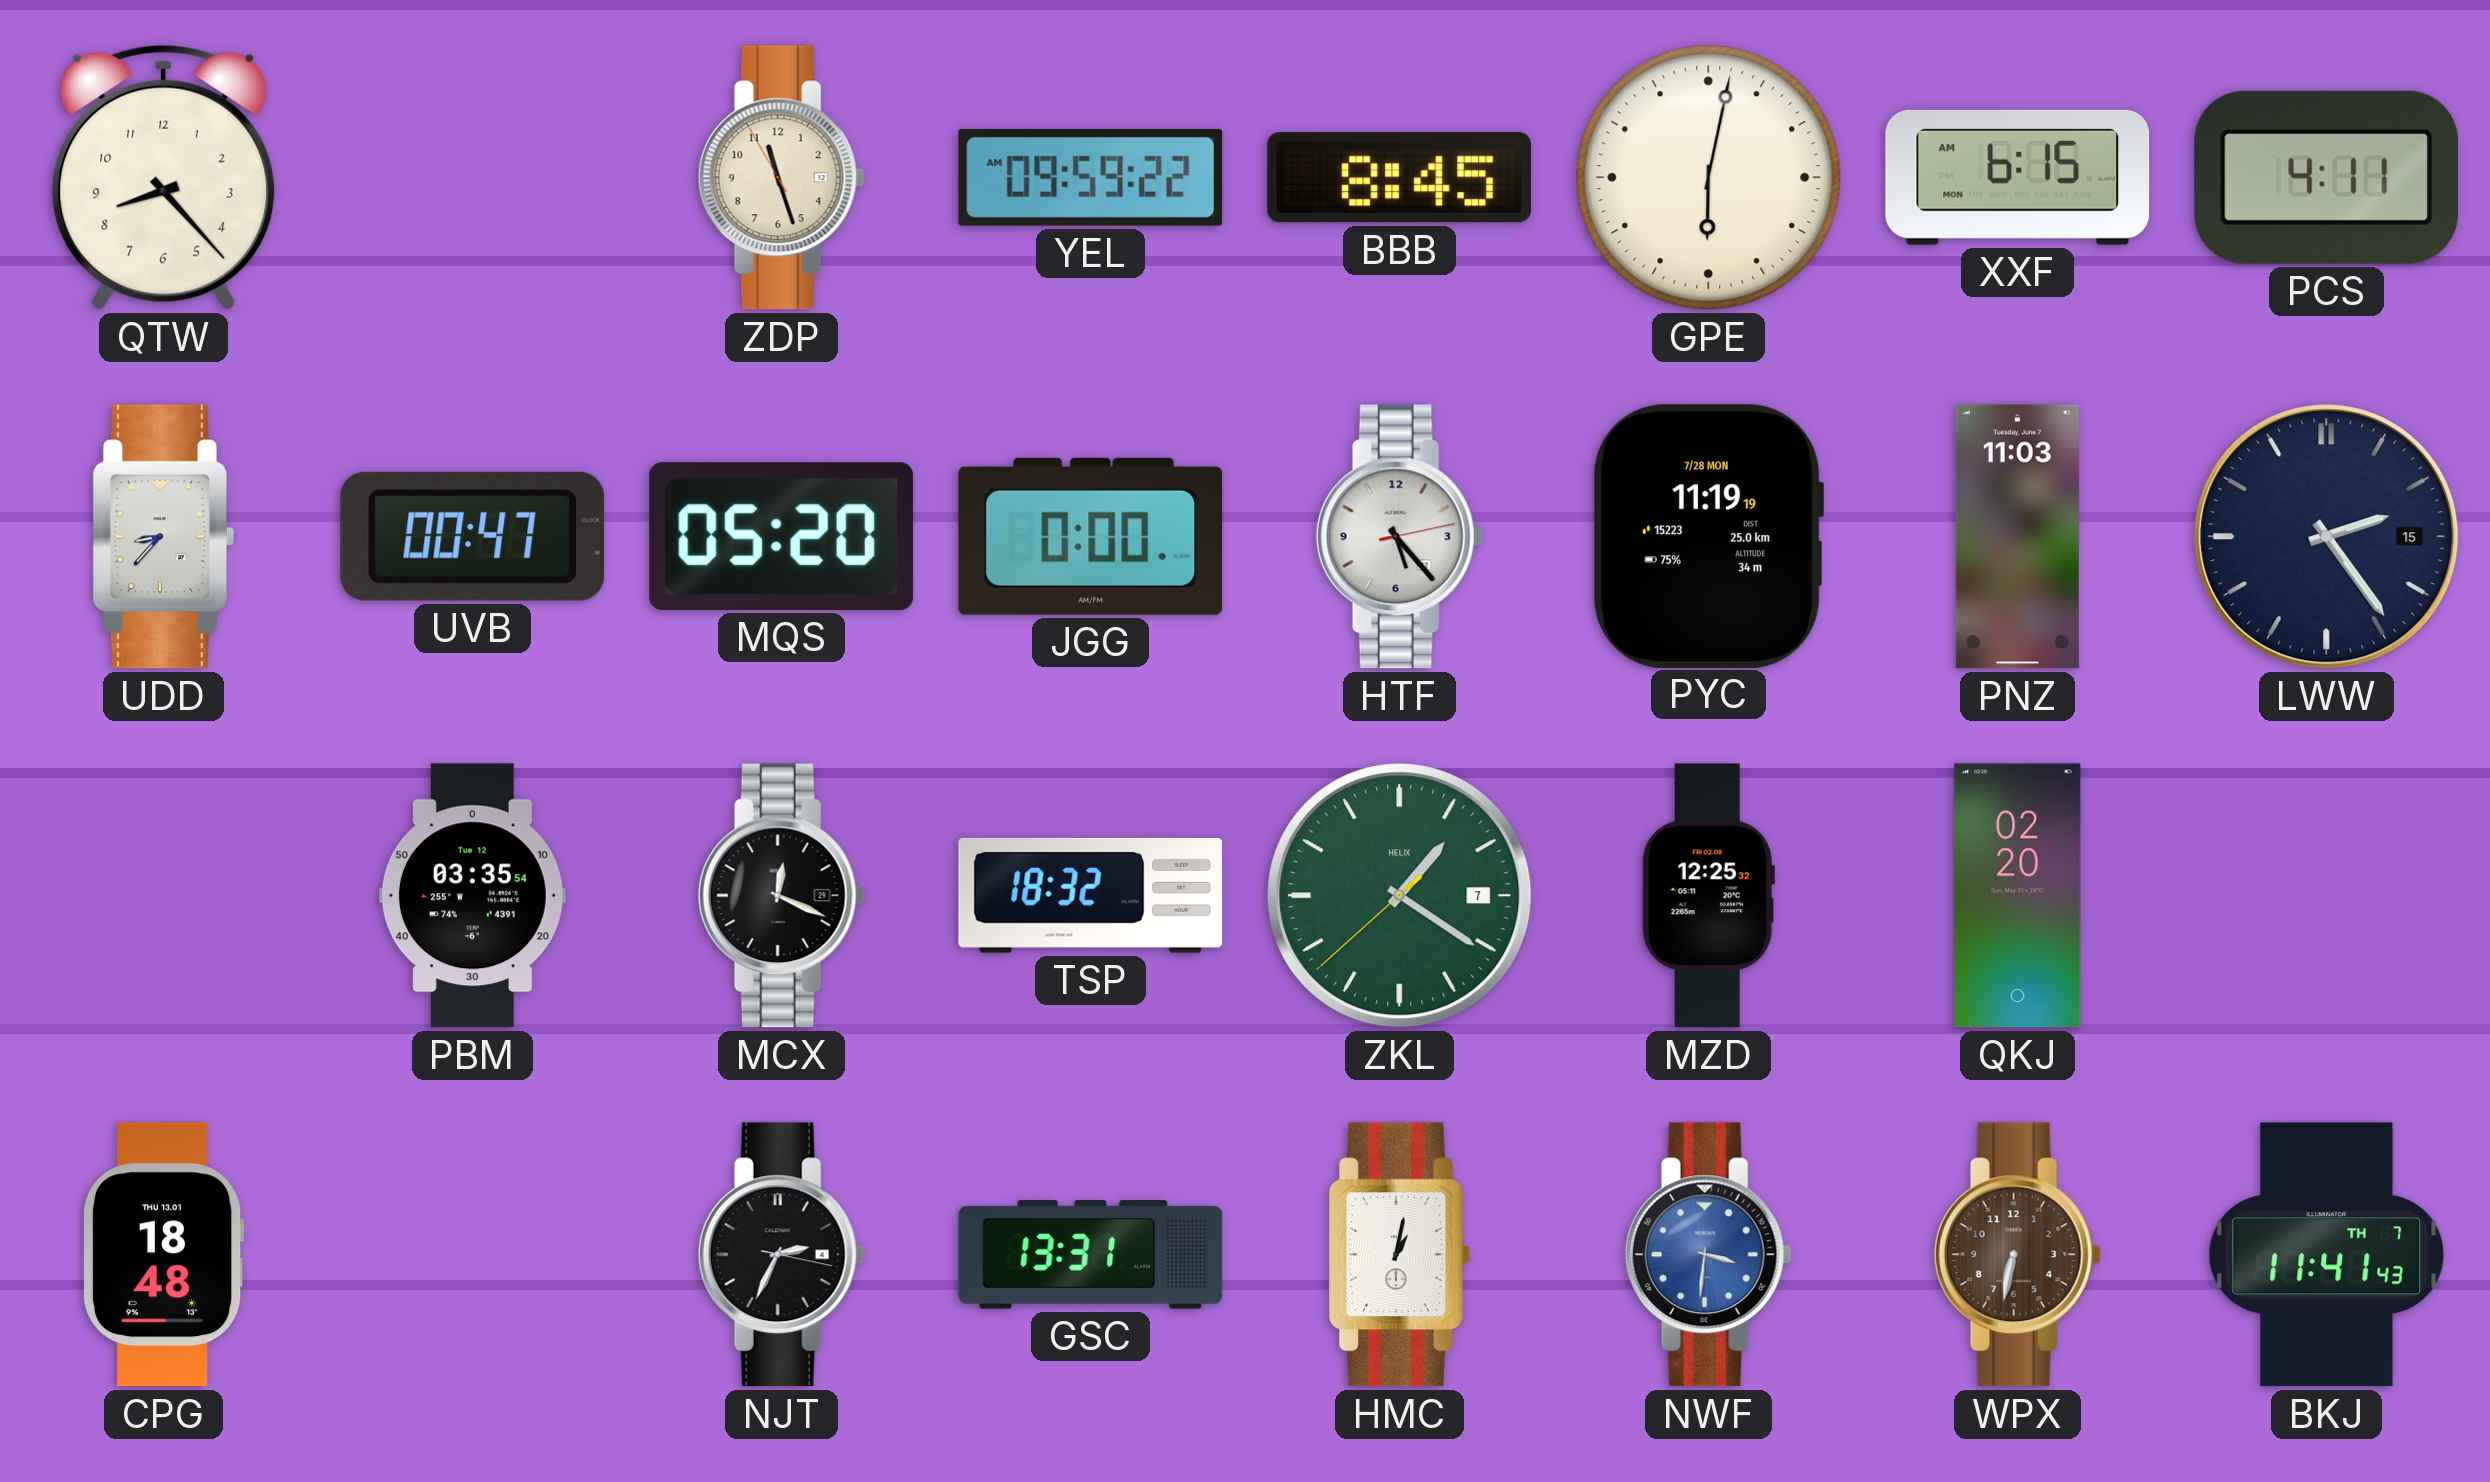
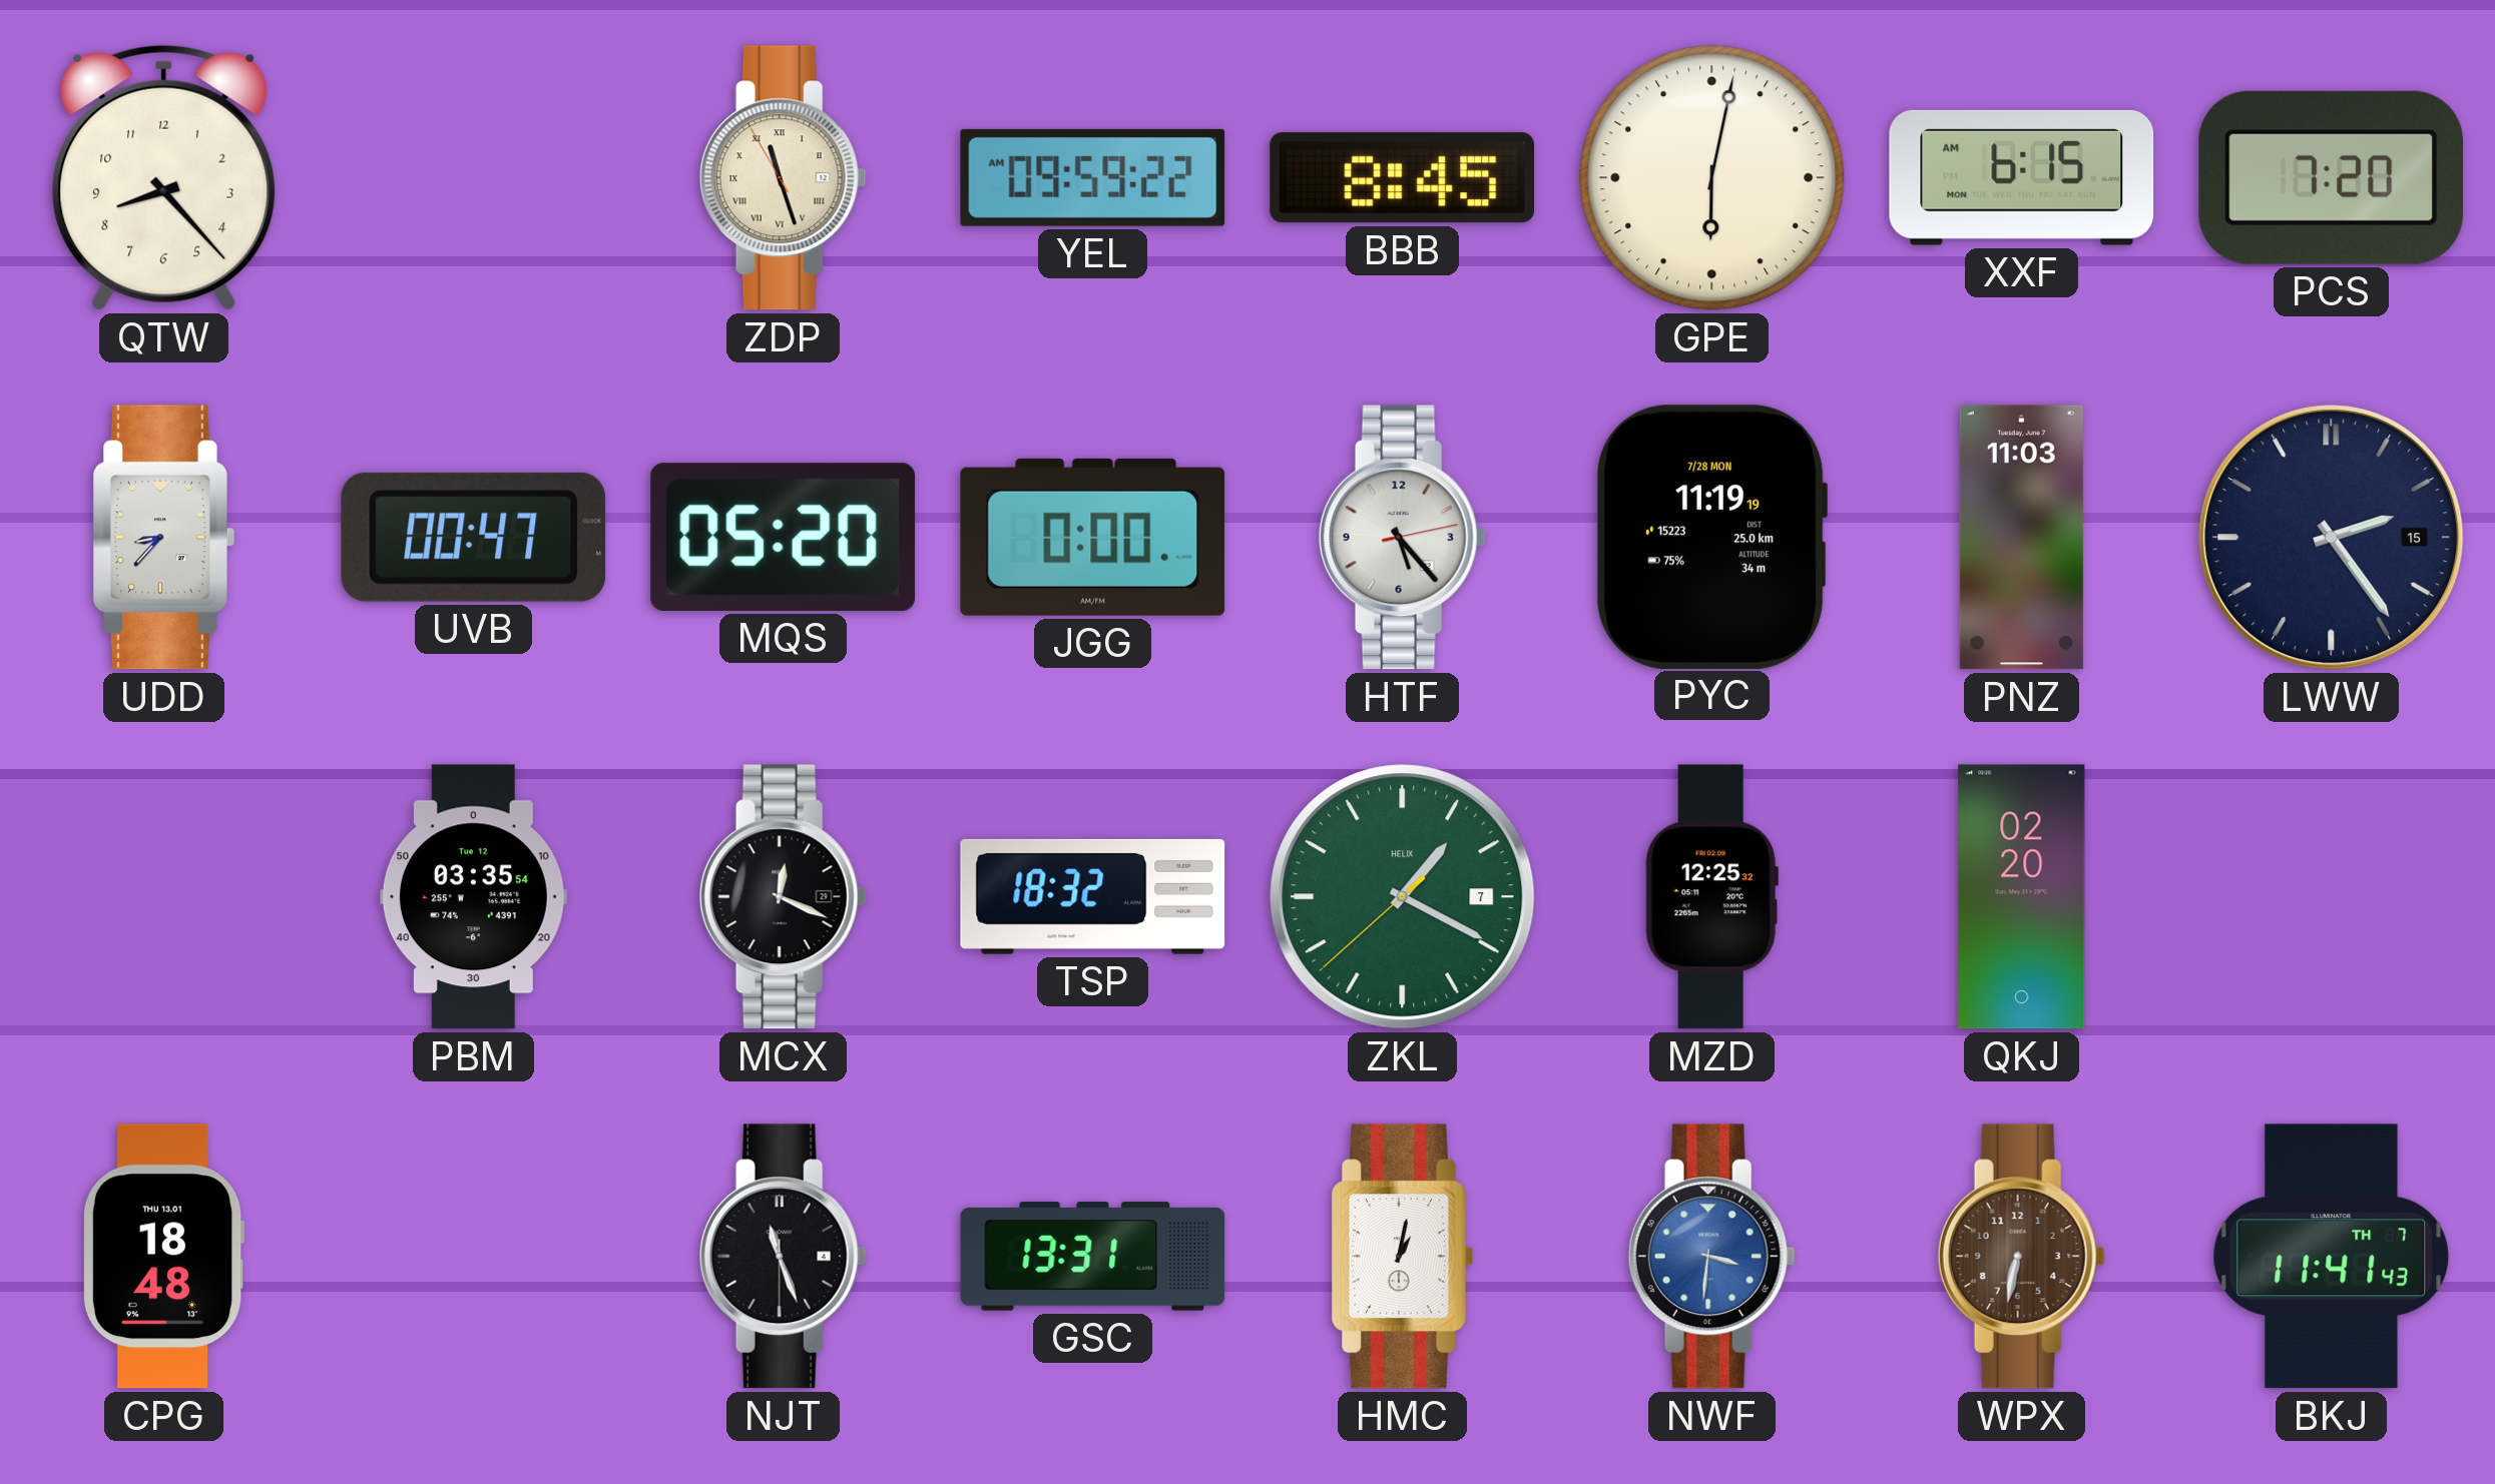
ZDP numerals: Arabic -> Roman
PCS: 4:11 -> 7:20
ZKL: 1:20 -> 1:19
NJT: 2:34 -> 11:26
